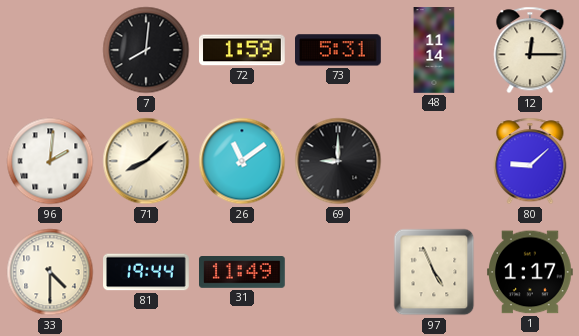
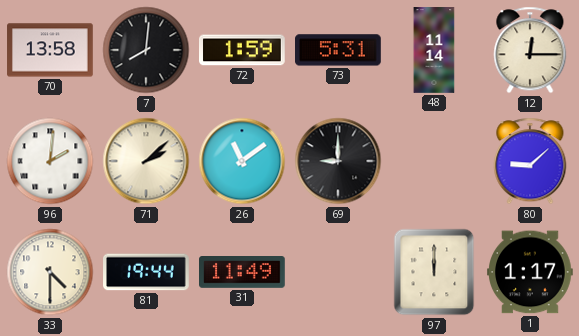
70: none -> 13:58
71: 8:08 -> 2:08
97: 4:56 -> 12:00
